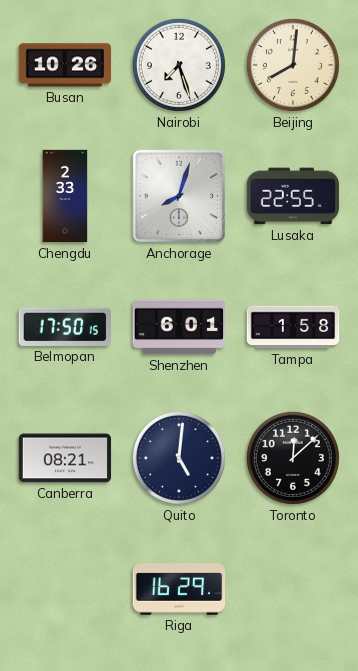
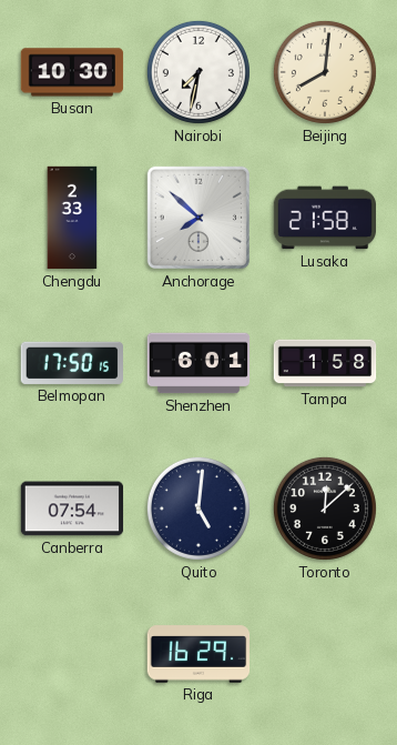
Busan: 10:26 -> 10:30
Nairobi: 7:27 -> 7:32
Anchorage: 8:03 -> 7:52
Lusaka: 22:55 -> 21:58
Canberra: 08:21 -> 07:54
